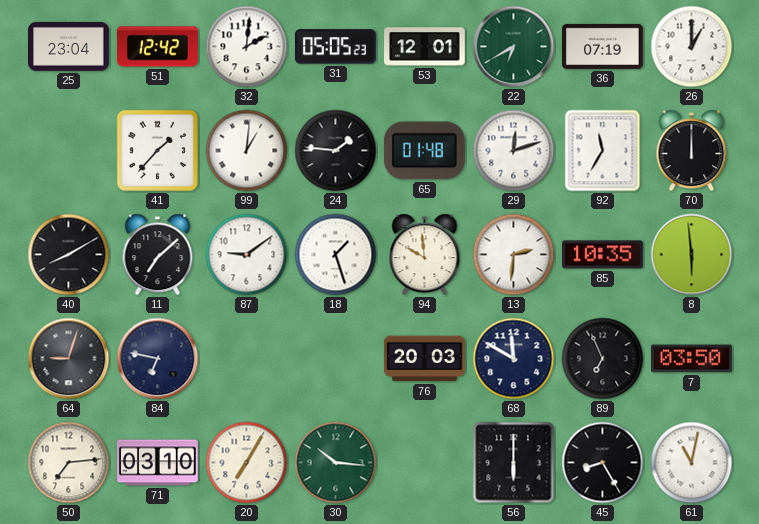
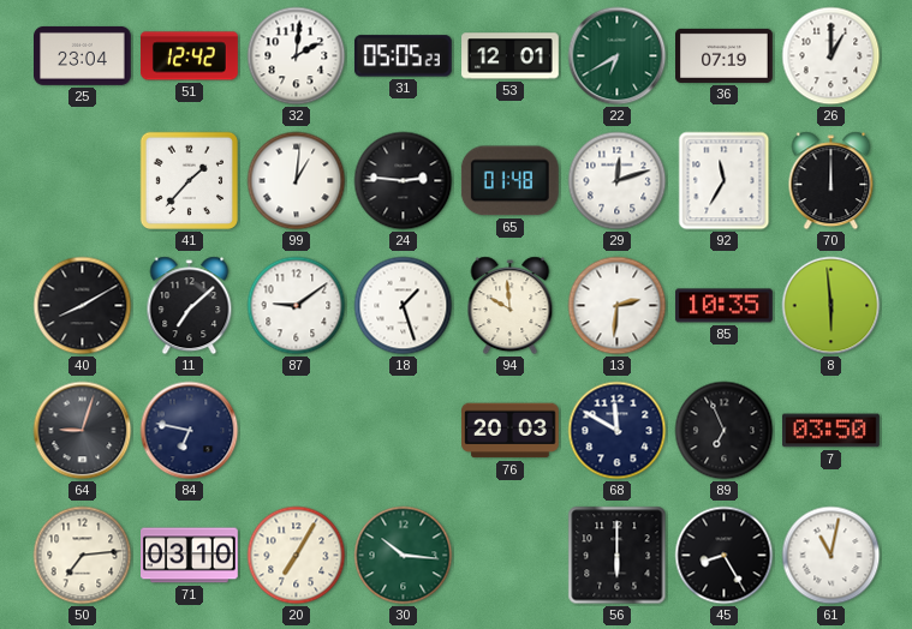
24: 1:46 -> 2:46
